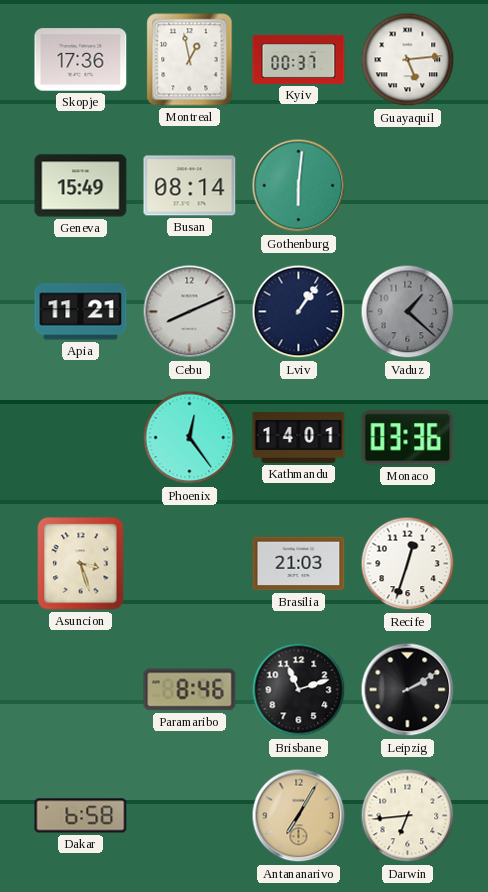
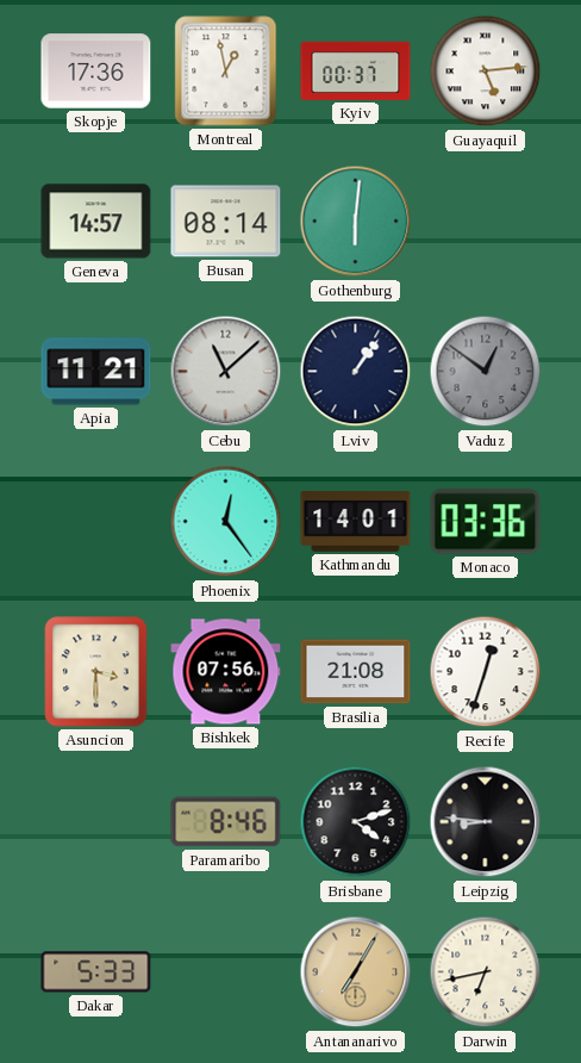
Geneva: 15:49 -> 14:57
Cebu: 8:11 -> 11:08
Vaduz: 1:22 -> 12:51
Asuncion: 3:27 -> 3:30
Bishkek: none -> 07:56
Brasilia: 21:03 -> 21:08
Brisbane: 11:12 -> 4:12
Leipzig: 2:10 -> 8:46
Dakar: 6:58 -> 5:33
Darwin: 6:44 -> 6:43
